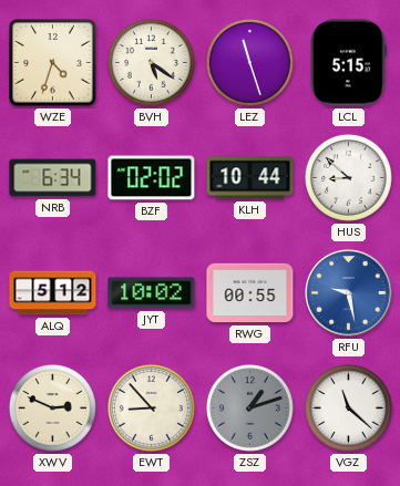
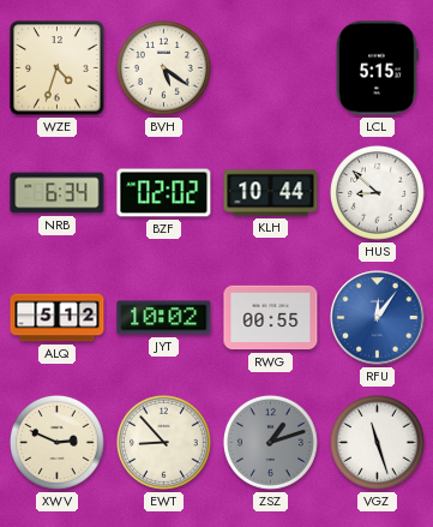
LEZ: 11:27 -> none
RFU: 9:28 -> 12:06
VGZ: 11:22 -> 11:27
